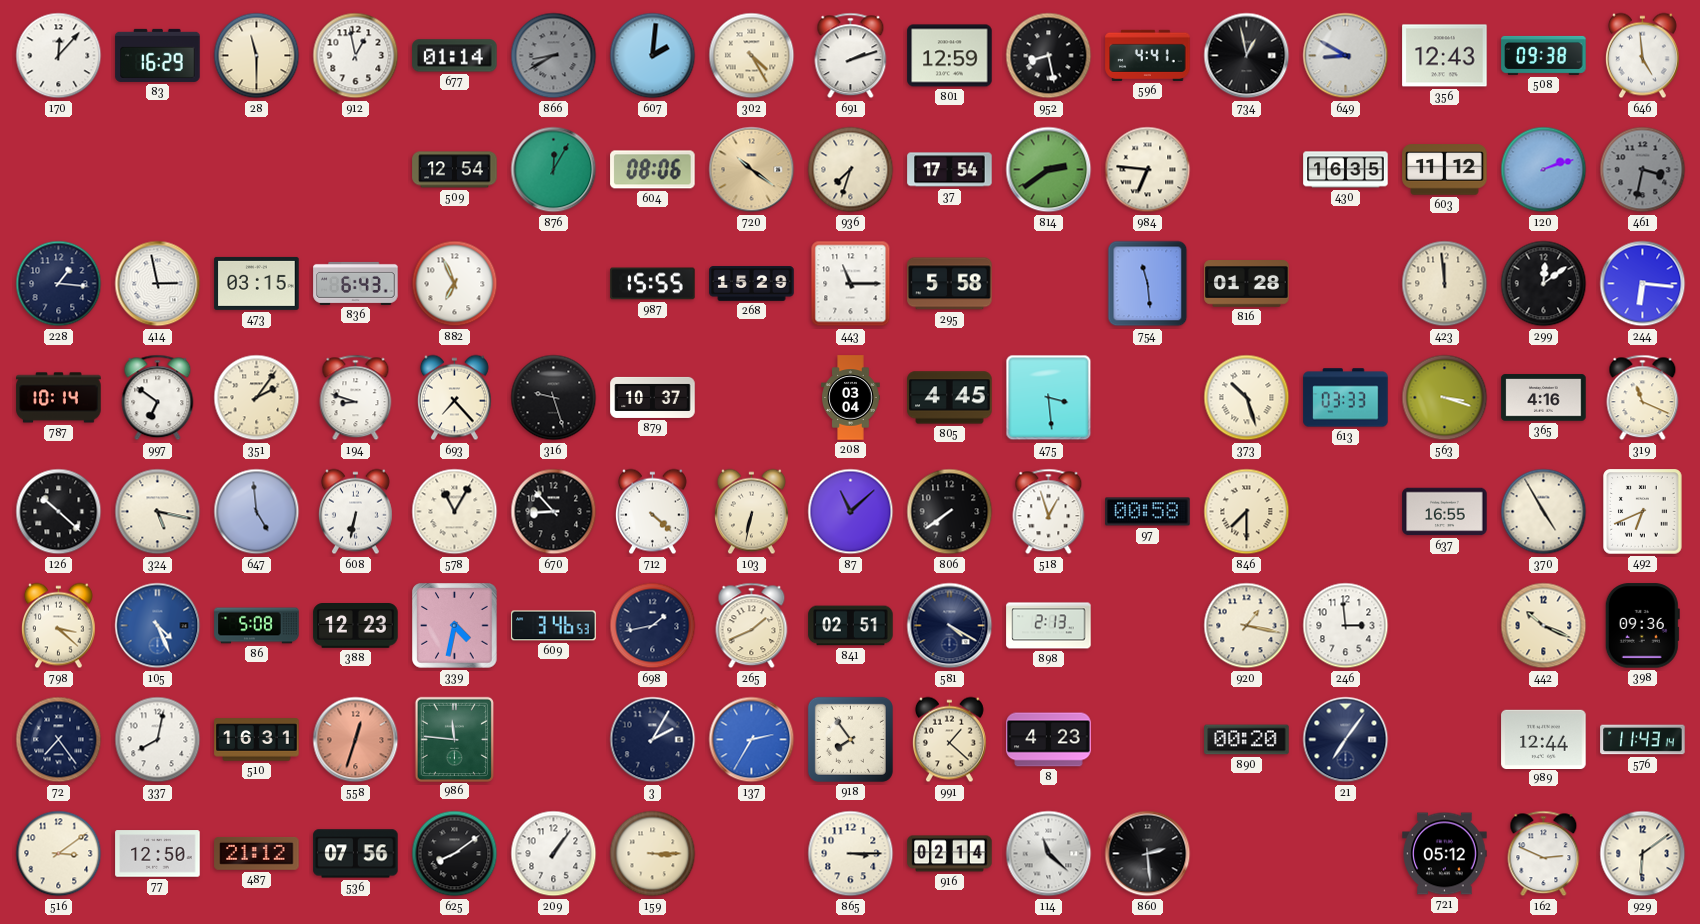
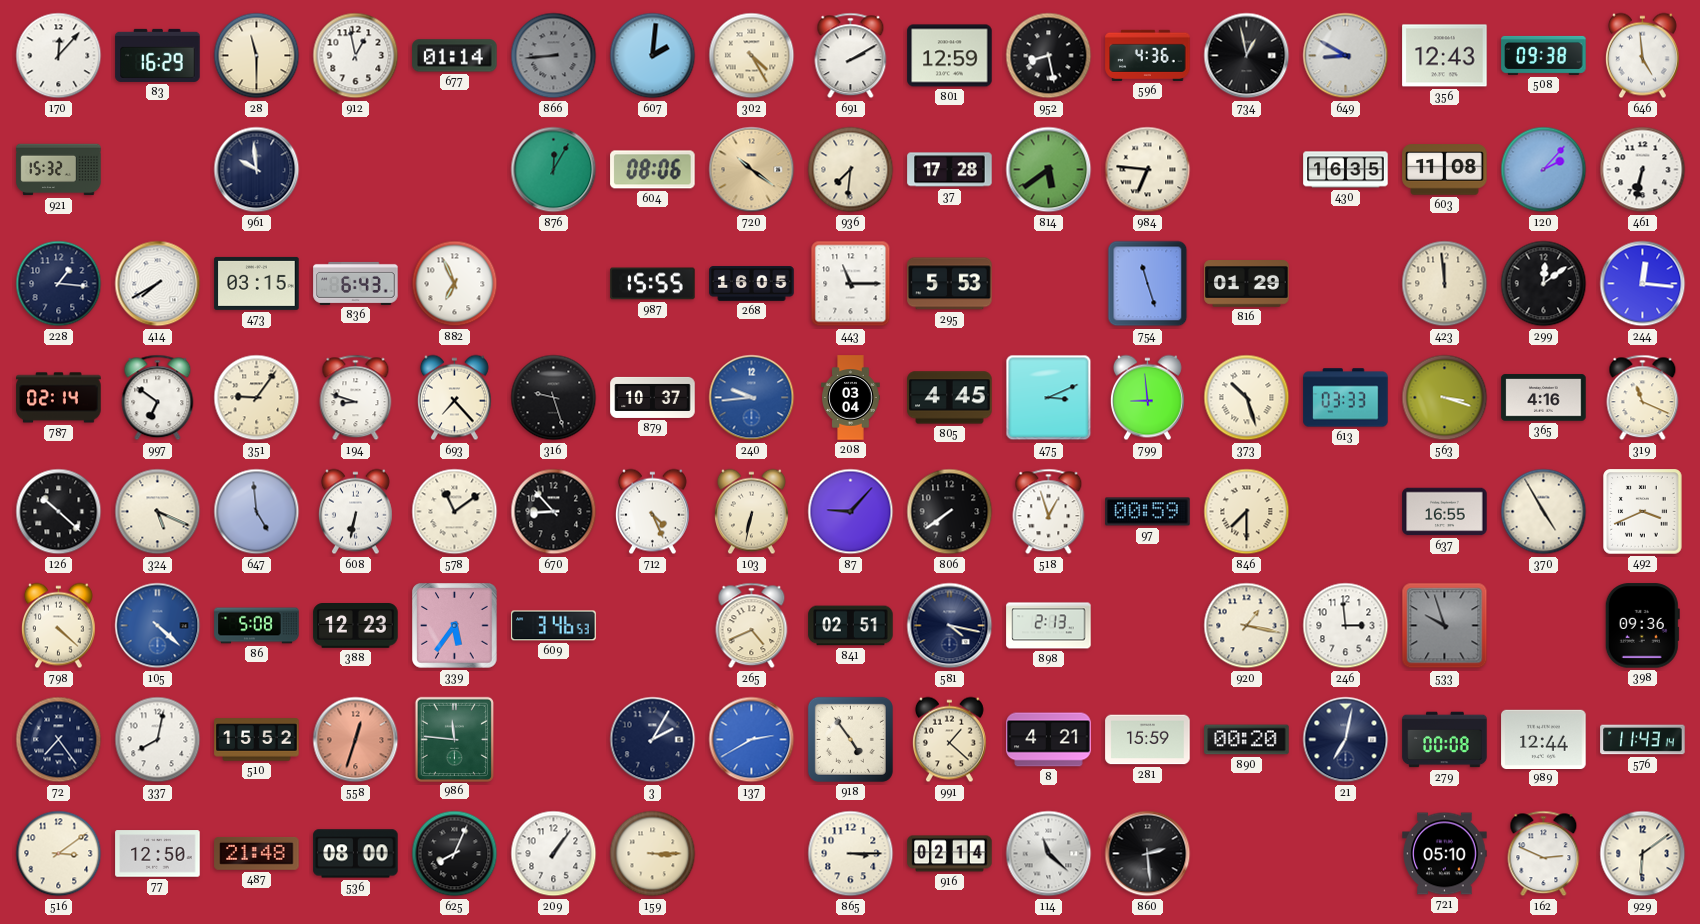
866: 8:40 -> 8:44
691: 2:12 -> 2:10
596: 4:41 -> 4:36
921: none -> 15:32
961: none -> 9:59
509: 12:54 -> none
936: 7:33 -> 7:31
37: 17:54 -> 17:28
814: 2:39 -> 5:39
603: 11:12 -> 11:08
120: 2:12 -> 2:07
461: 3:32 -> 6:32
461 dial: grey -> white
414: 2:58 -> 7:40
268: 15:29 -> 16:05
295: 5:58 -> 5:53
754: 11:29 -> 11:27
816: 01:28 -> 01:29
244: 6:16 -> 12:16
787: 10:14 -> 02:14
351: 2:06 -> 9:06
240: none -> 9:44
475: 3:29 -> 3:11
799: none -> 8:59
324: 5:17 -> 5:19
578: 11:05 -> 11:09
712: 4:22 -> 4:26
87: 11:08 -> 9:07
97: 00:58 -> 00:59
492: 6:41 -> 3:41
798: 3:22 -> 4:22
105: 4:26 -> 4:22
339: 4:32 -> 5:36
698: 1:43 -> none
265: 1:41 -> 4:41
581: 4:20 -> 4:17
533: none -> 9:57
442: 10:19 -> none
510: 16:31 -> 15:52
137: 2:35 -> 2:40
918: 7:54 -> 4:54
8: 4:23 -> 4:21
281: none -> 15:59
21: 7:06 -> 7:02
279: none -> 00:08
487: 21:12 -> 21:48
536: 07:56 -> 08:00
625: 8:09 -> 8:04
721: 05:12 -> 05:10
